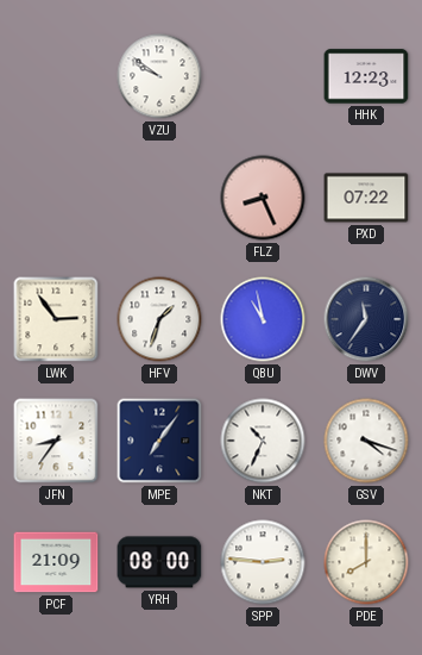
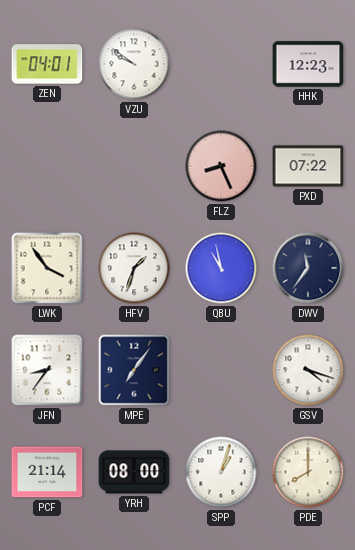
ZEN: none -> 04:01
LWK: 2:54 -> 3:54
NKT: 10:34 -> none
PCF: 21:09 -> 21:14
SPP: 2:46 -> 1:03
